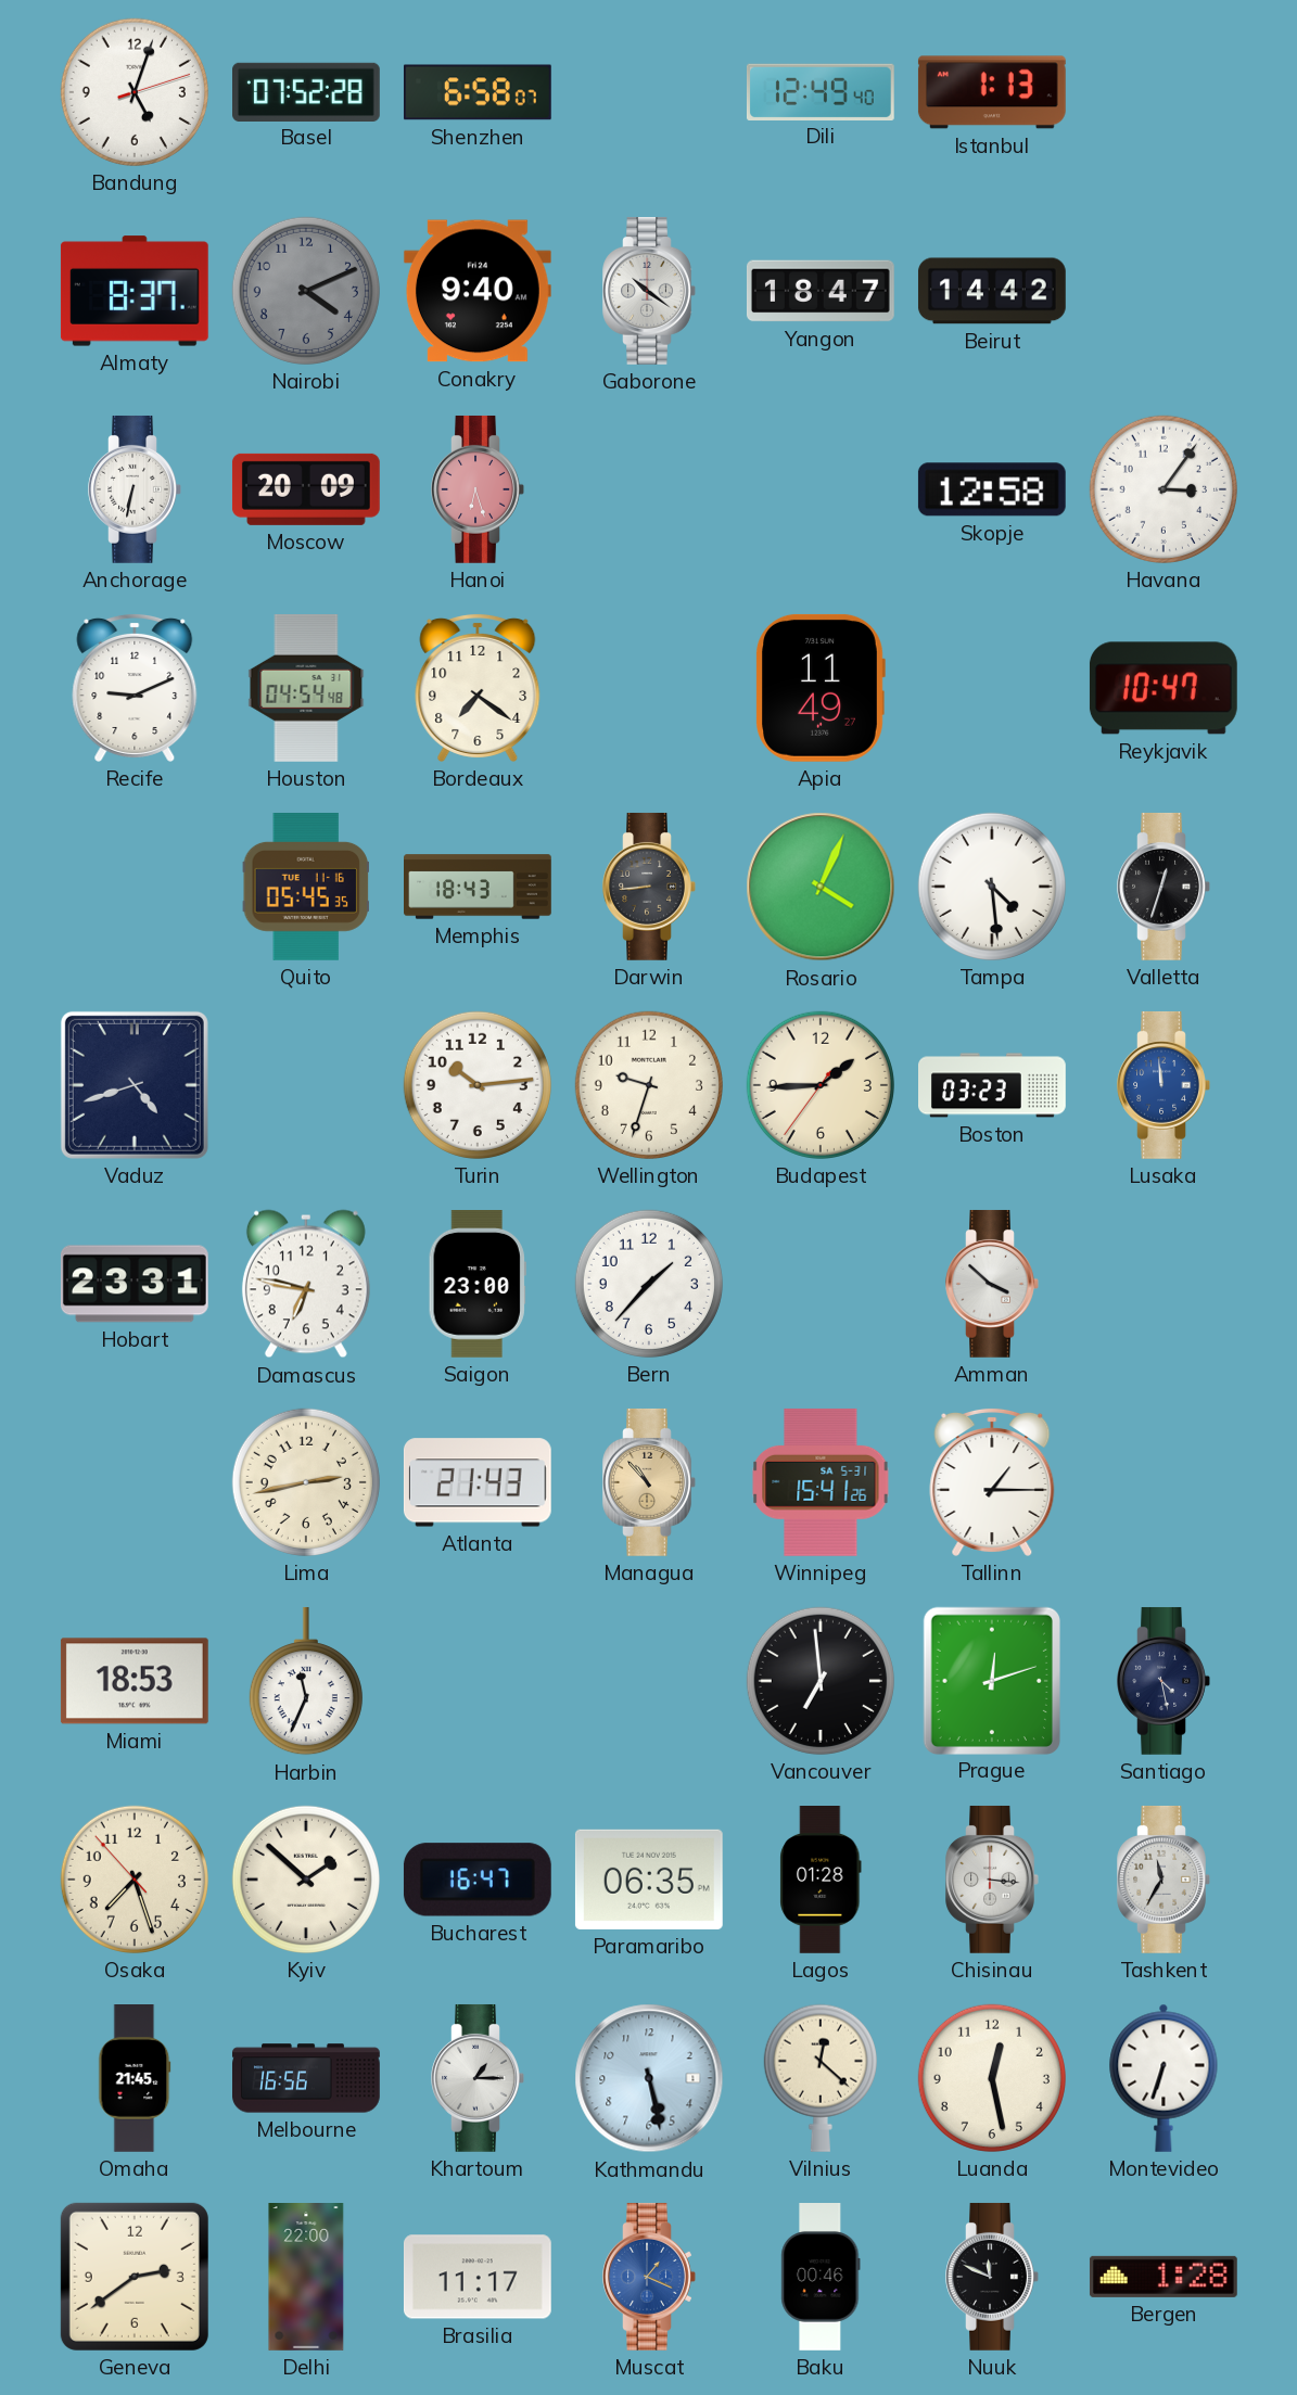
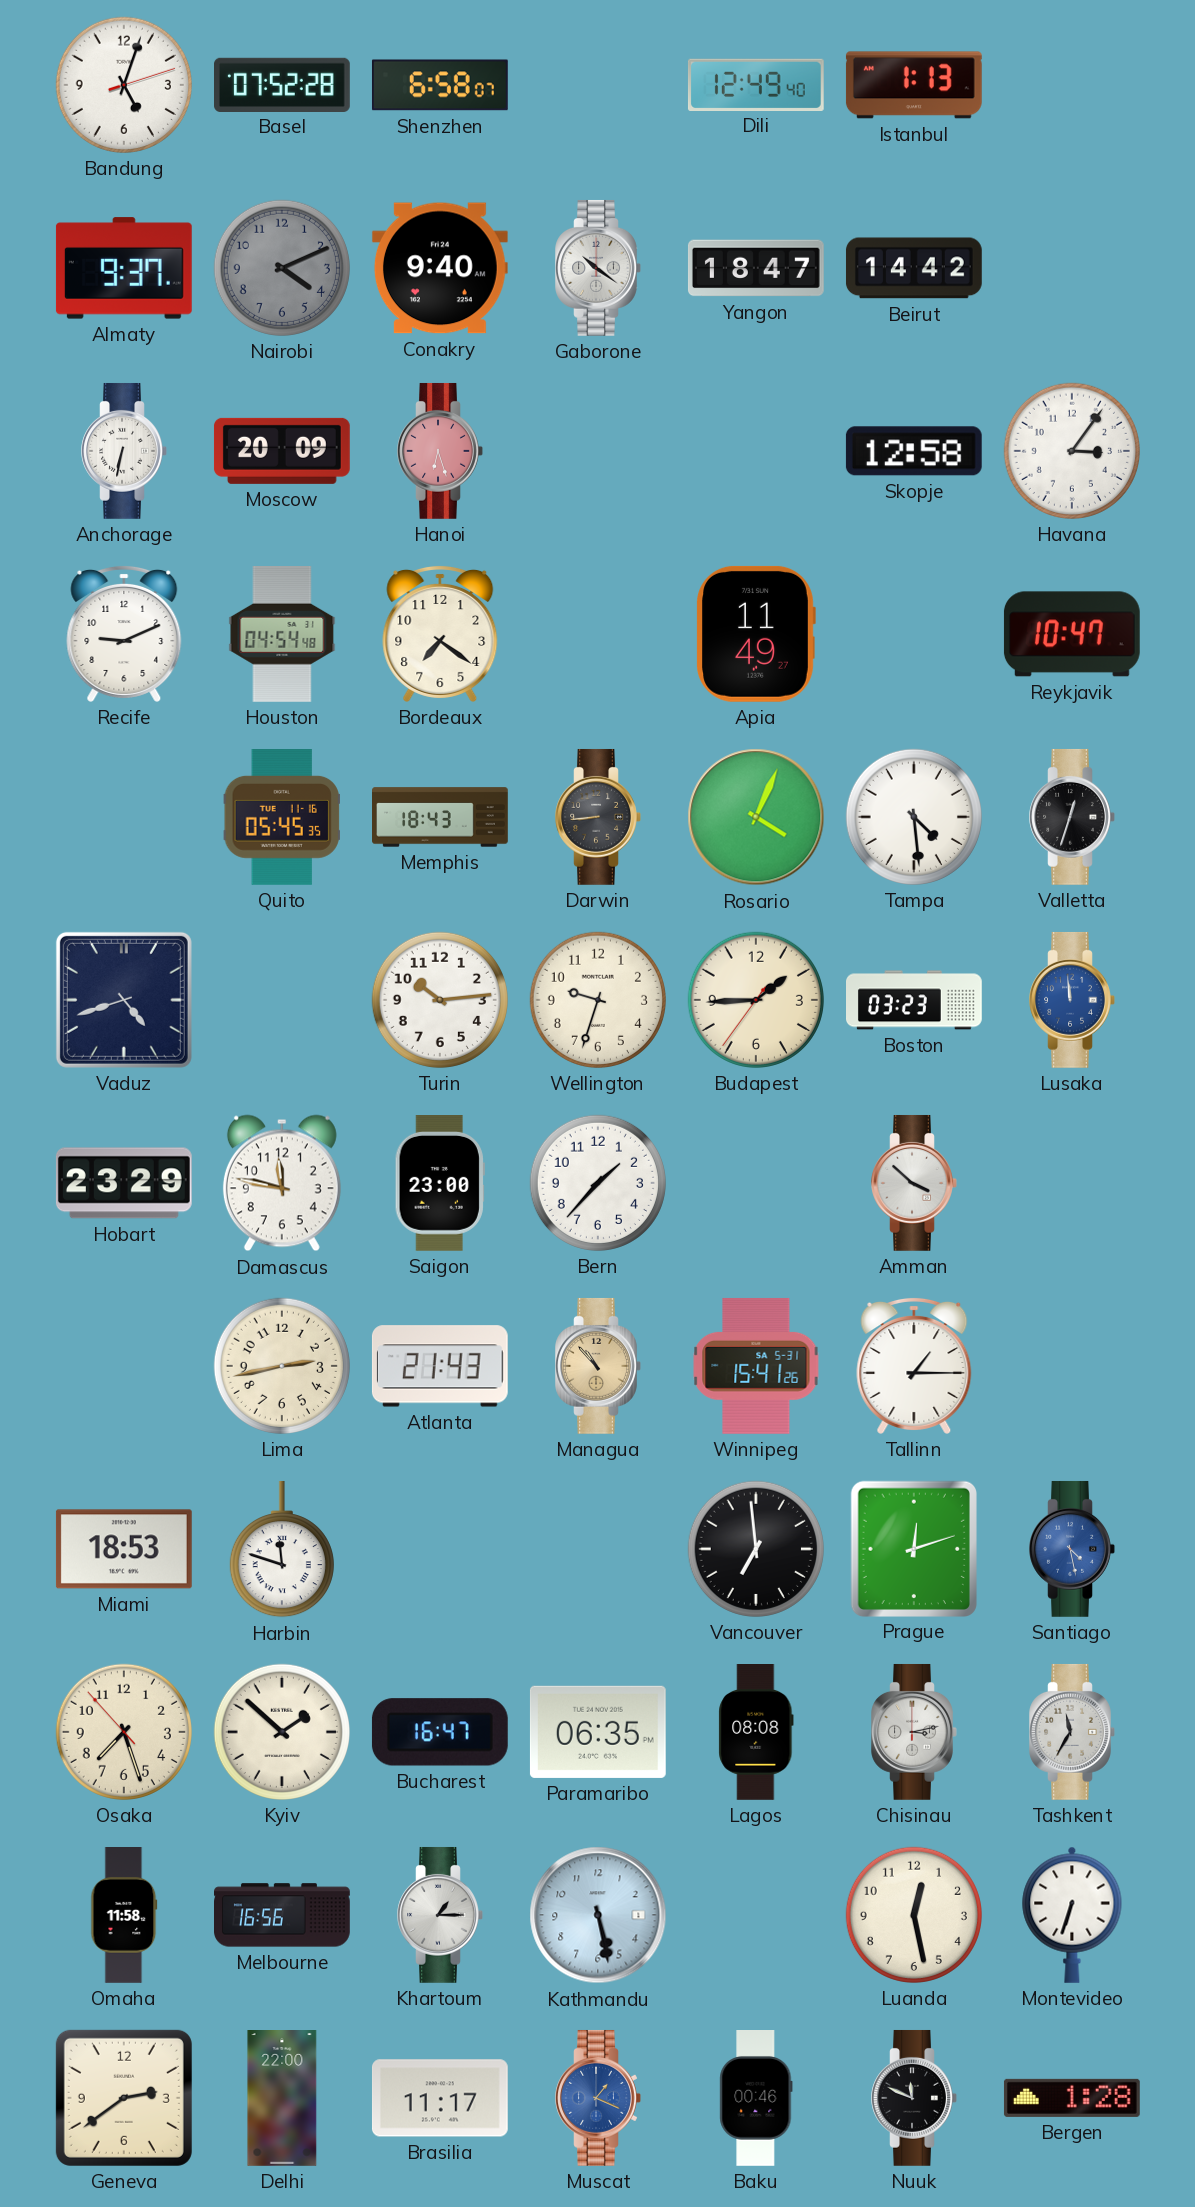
Almaty: 8:37 -> 9:37
Hobart: 23:31 -> 23:29
Damascus: 6:47 -> 11:47
Harbin: 11:34 -> 11:48
Santiago dial: navy -> blue
Lagos: 01:28 -> 08:08
Chisinau: 3:16 -> 3:13
Omaha: 21:45 -> 11:58
Vilnius: 12:22 -> none
